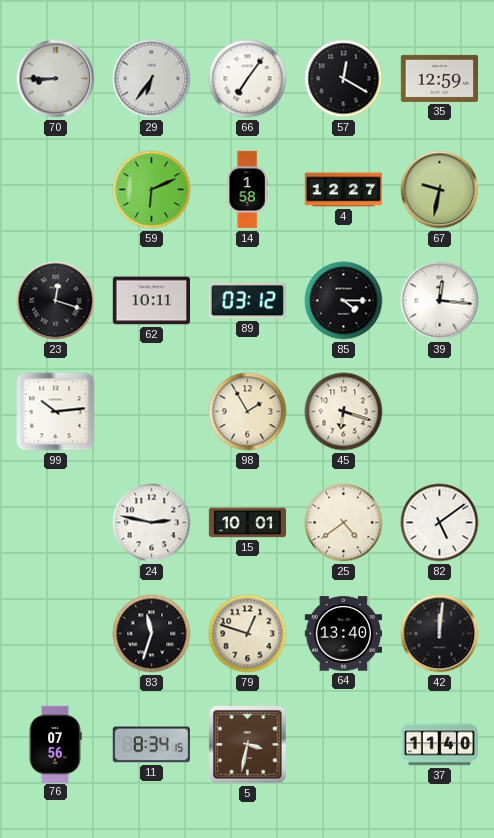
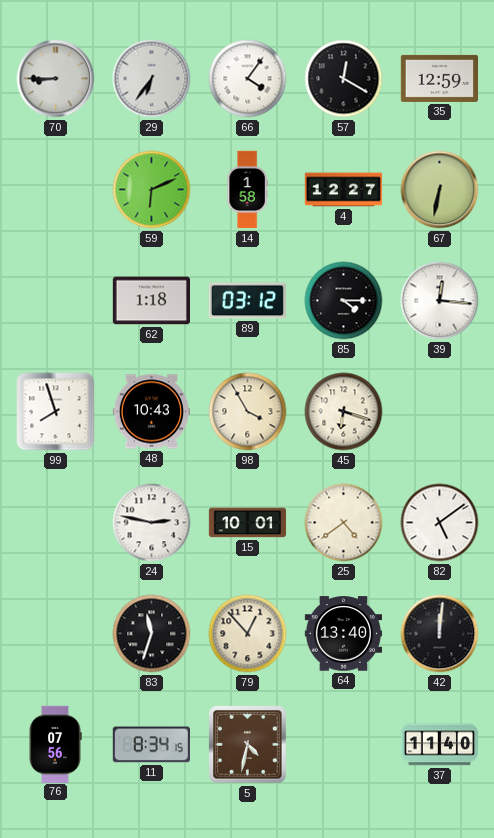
66: 7:06 -> 4:06
67: 9:32 -> 6:32
23: 12:18 -> none
62: 10:11 -> 1:18
99: 10:14 -> 7:57
48: none -> 10:43
98: 1:55 -> 3:55
79: 12:48 -> 12:53
5: 3:32 -> 4:32
